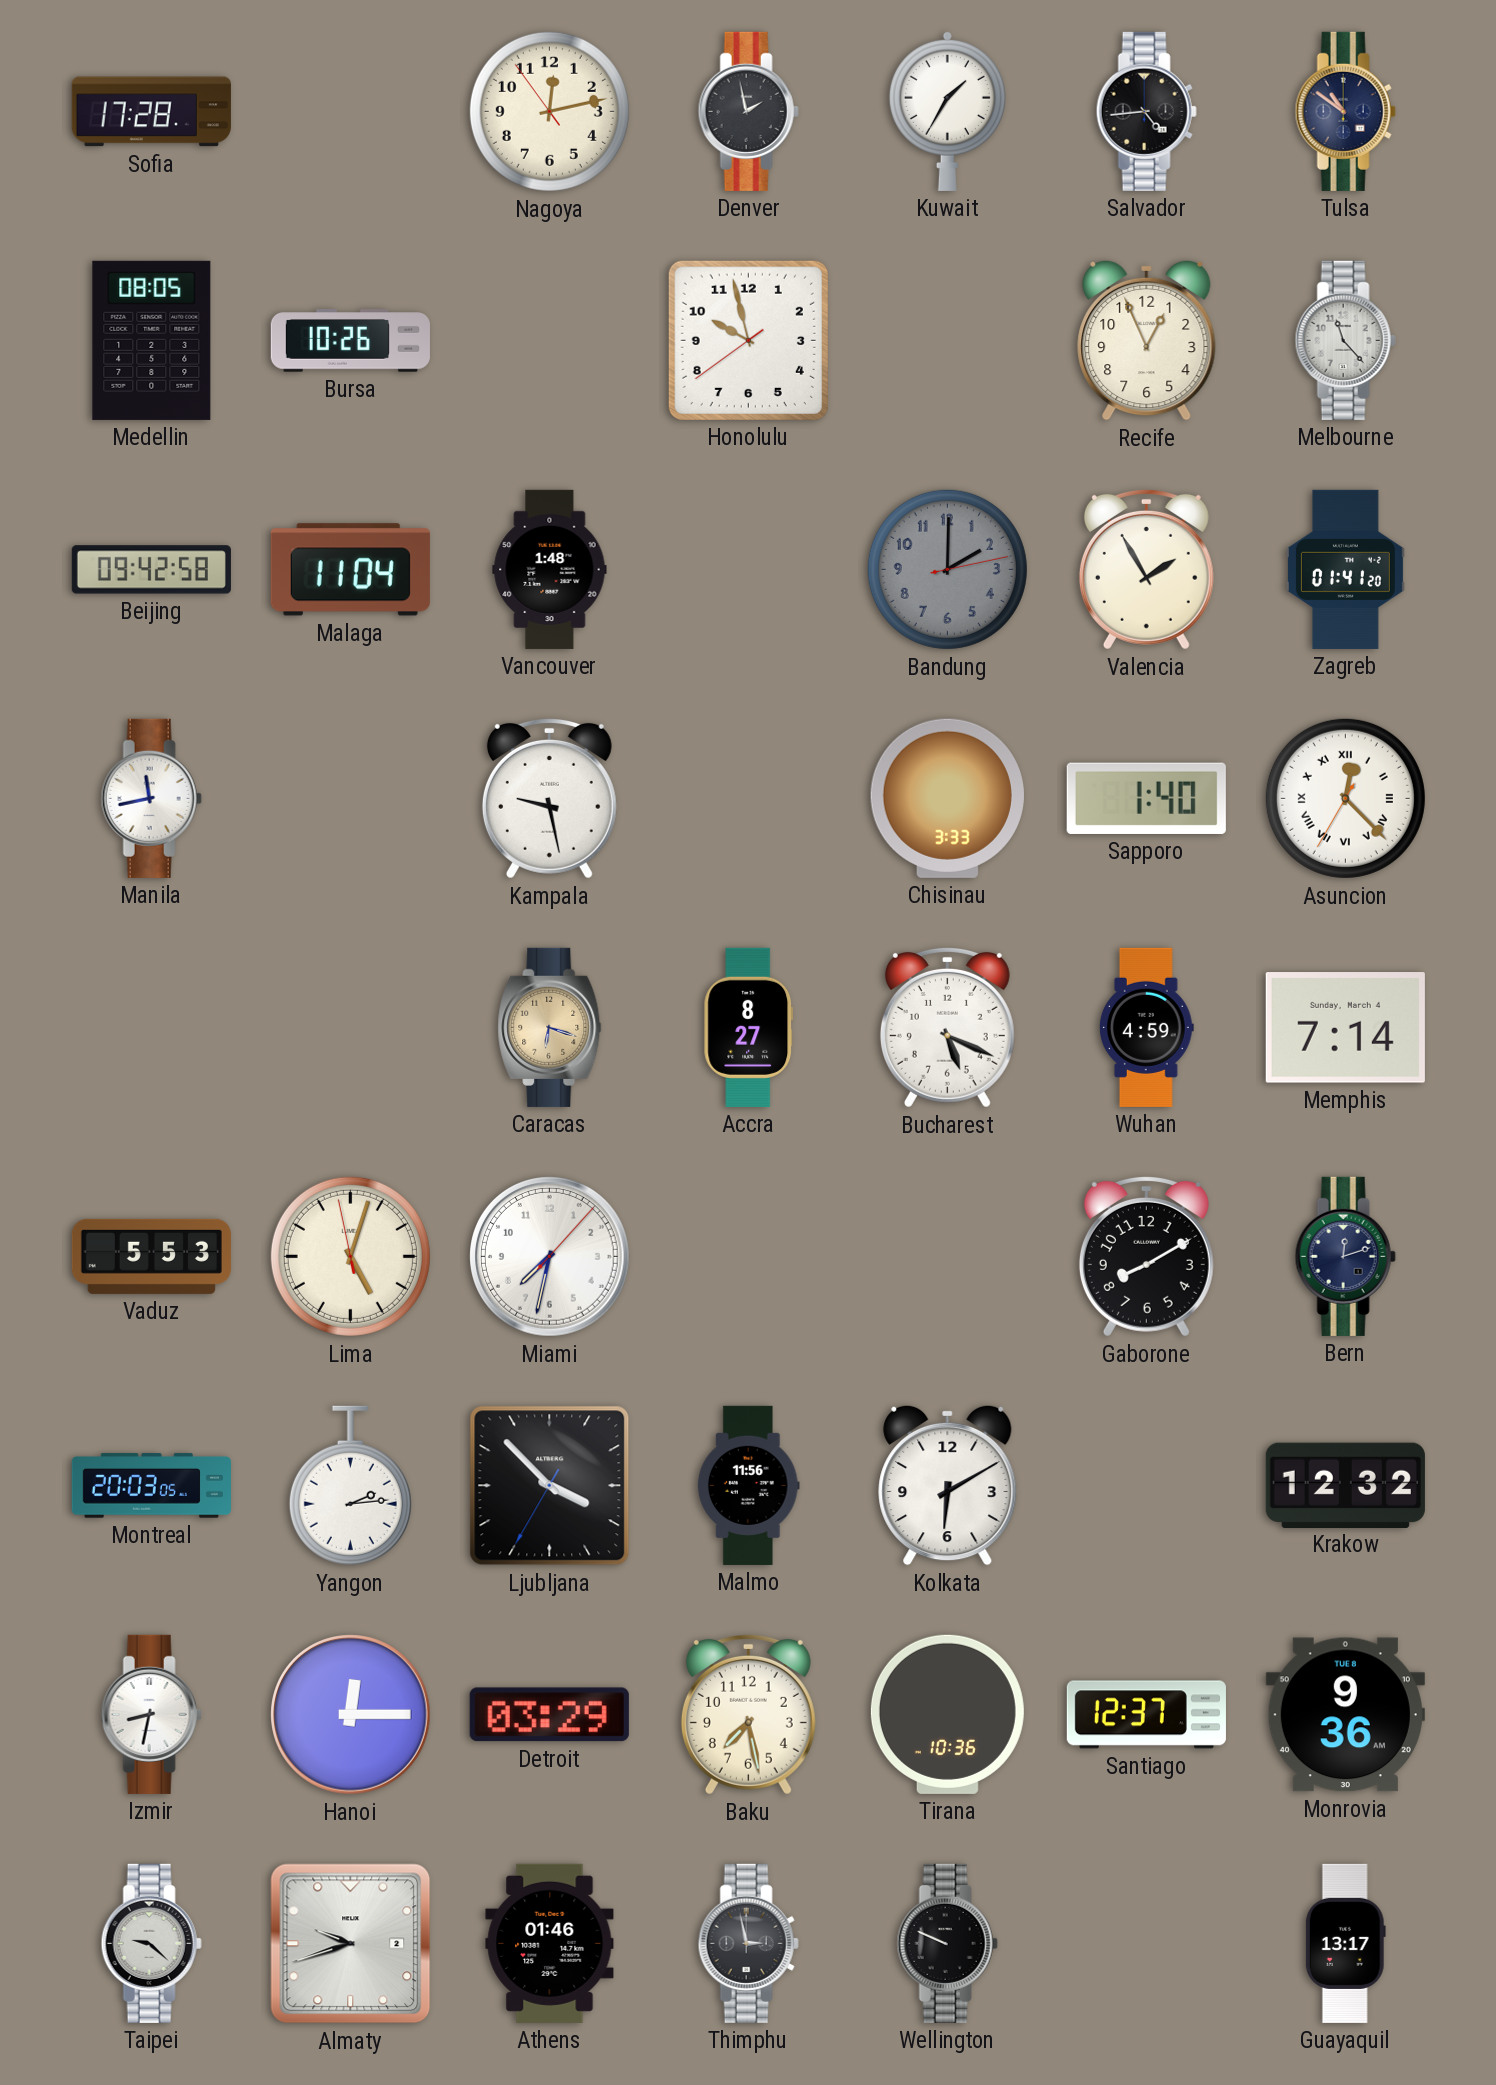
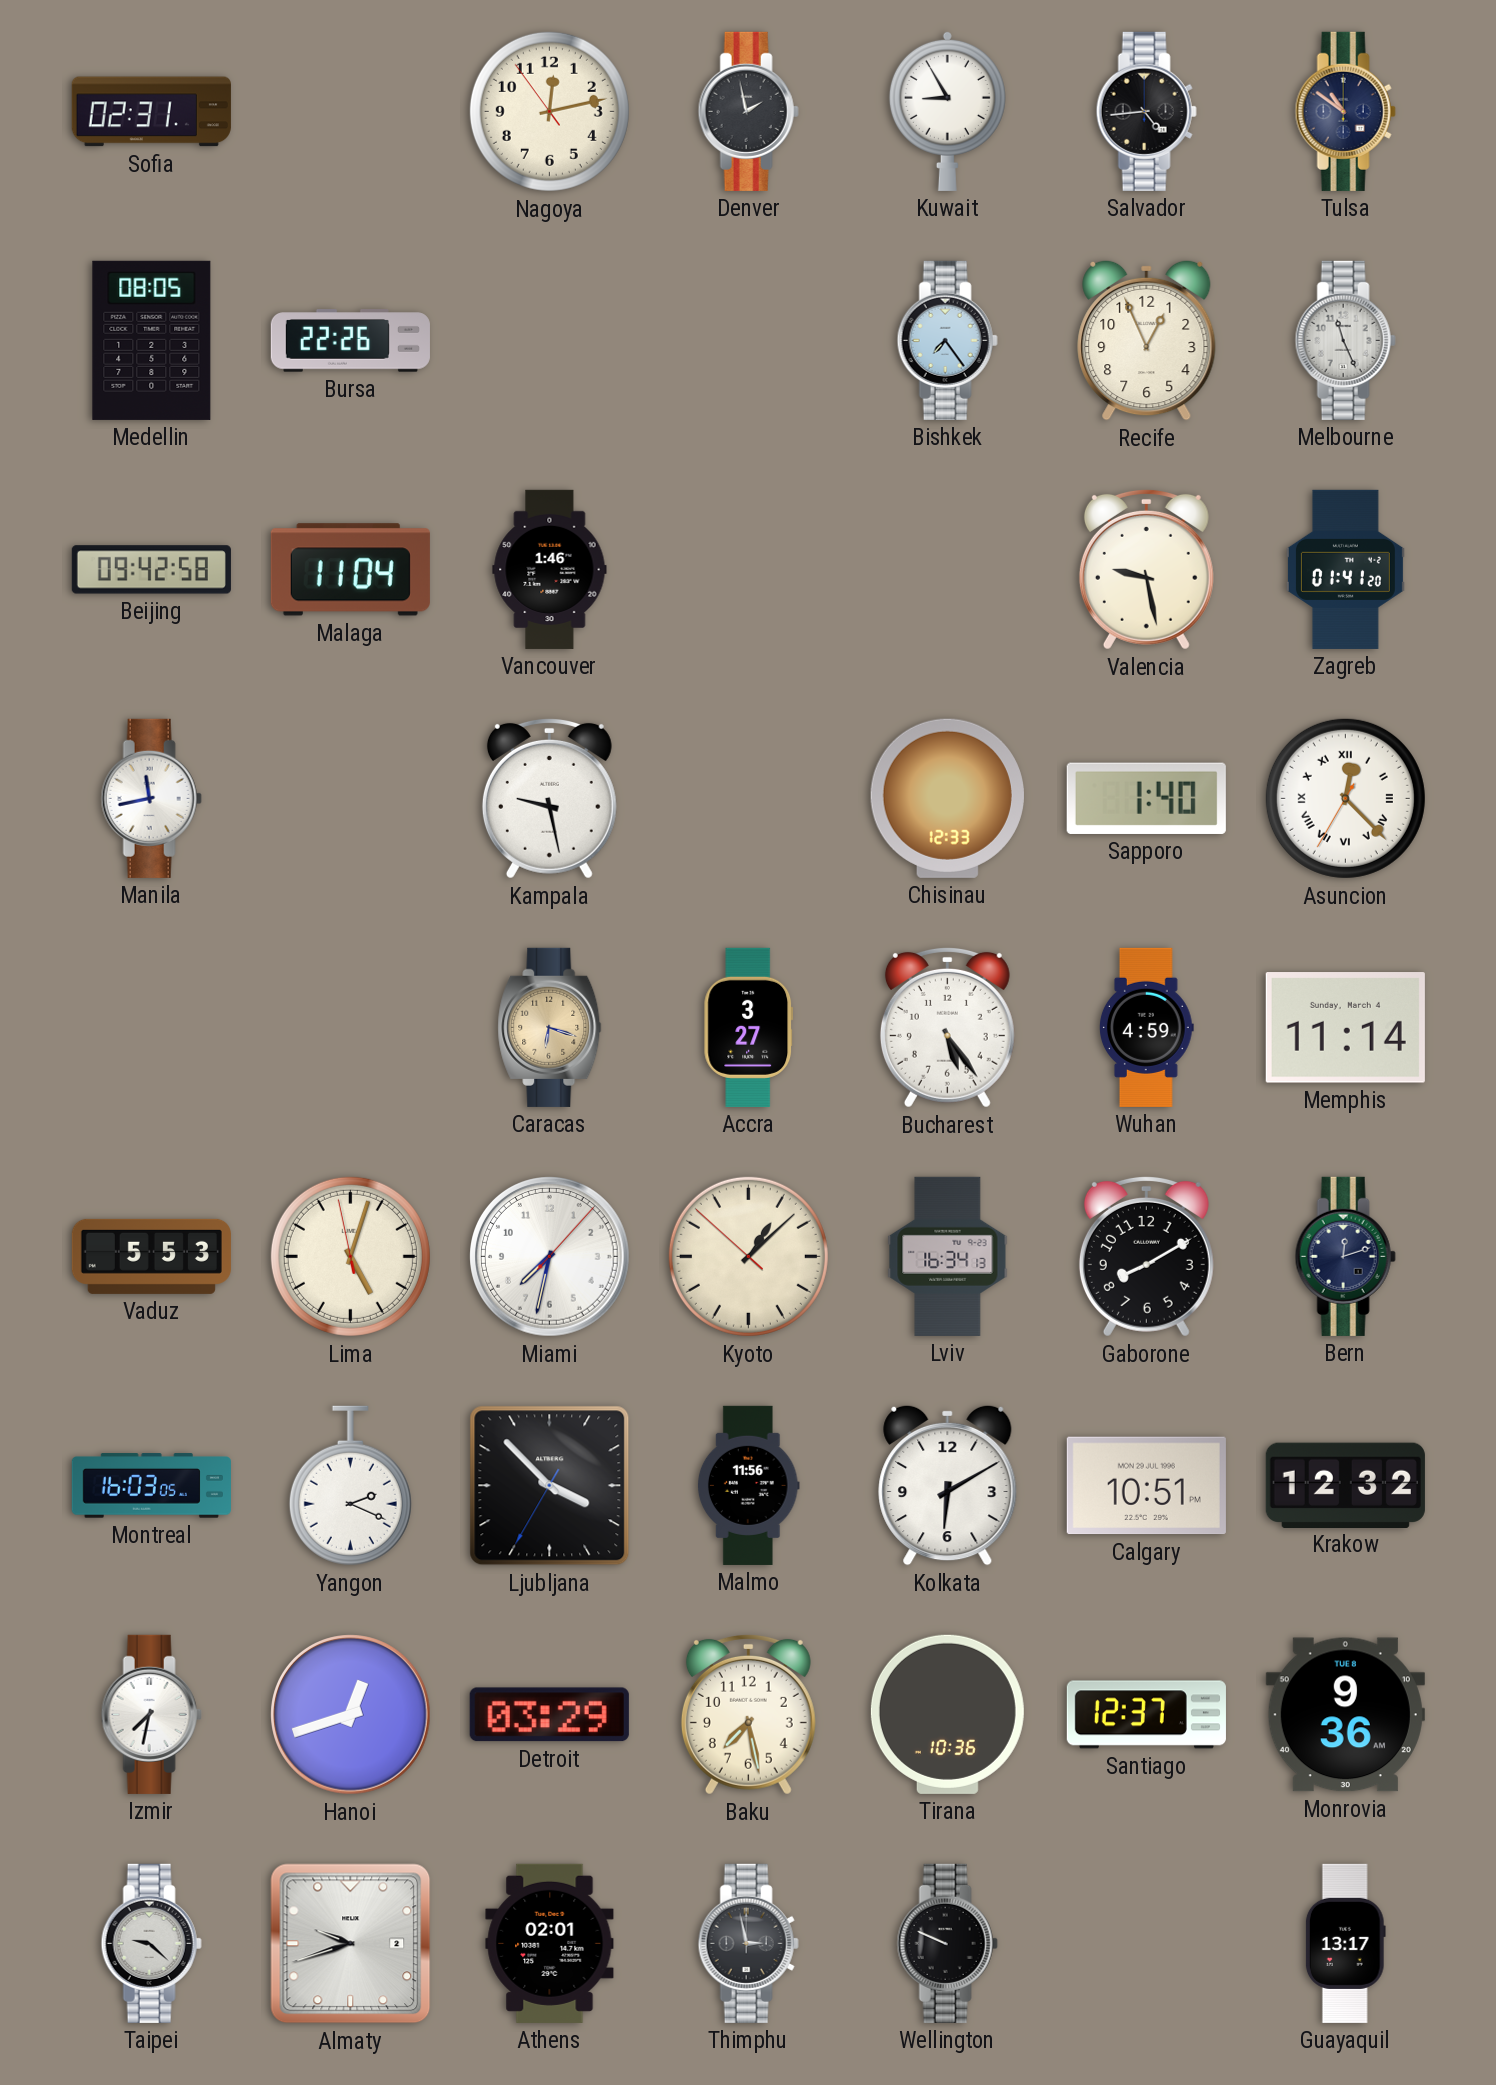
Sofia: 17:28 -> 02:31
Kuwait: 1:35 -> 8:55
Bursa: 10:26 -> 22:26
Honolulu: 9:57 -> none
Bishkek: none -> 7:24
Melbourne: 11:23 -> 11:26
Vancouver: 1:48 -> 1:46
Bandung: 2:00 -> none
Valencia: 1:55 -> 9:28
Chisinau: 3:33 -> 12:33
Accra: 8:27 -> 3:27
Bucharest: 5:19 -> 5:24
Memphis: 7:14 -> 11:14
Kyoto: none -> 1:07
Lviv: none -> 16:34
Montreal: 20:03 -> 16:03
Yangon: 2:14 -> 2:19
Calgary: none -> 10:51
Izmir: 8:32 -> 7:32
Hanoi: 12:15 -> 12:42
Athens: 01:46 -> 02:01
